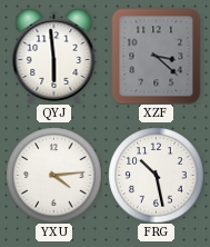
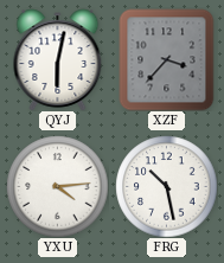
QYJ: 5:59 -> 6:02
XZF: 3:22 -> 3:37
